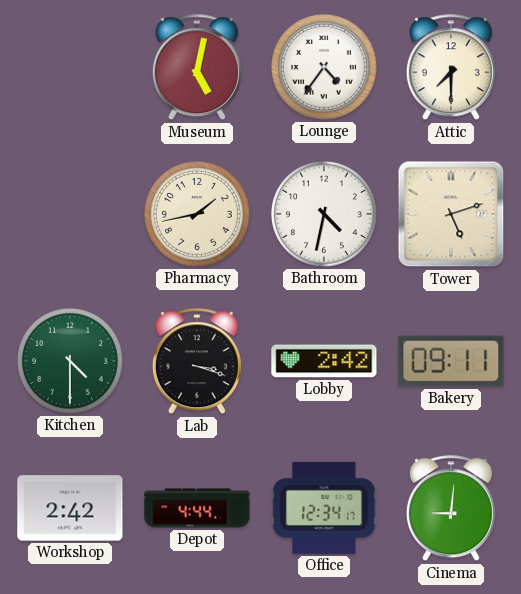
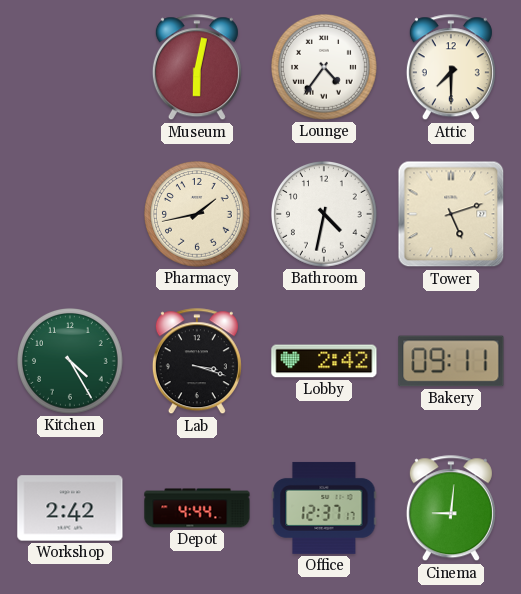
Museum: 5:02 -> 6:02
Kitchen: 4:30 -> 4:25
Office: 12:34 -> 12:37
